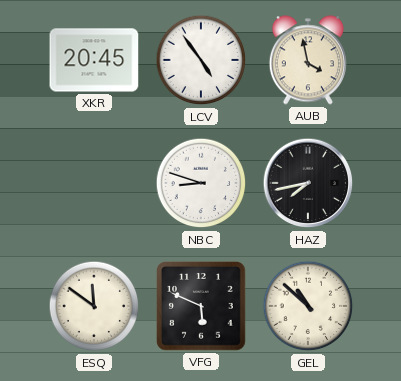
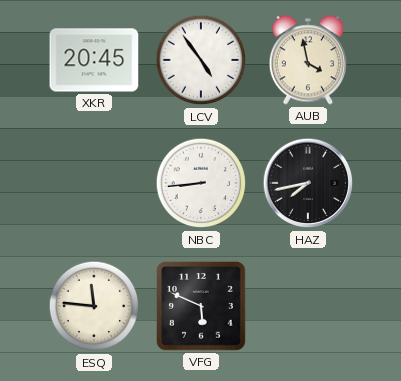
NBC: 8:48 -> 8:44
ESQ: 11:51 -> 11:46
GEL: 10:52 -> none
